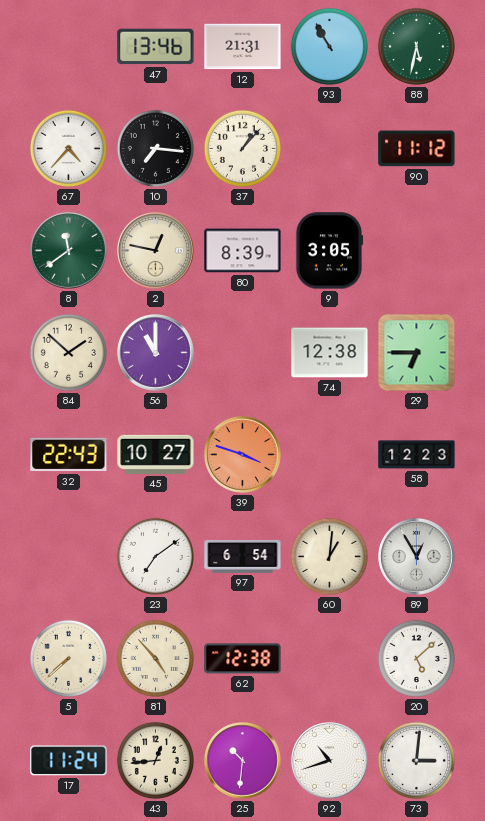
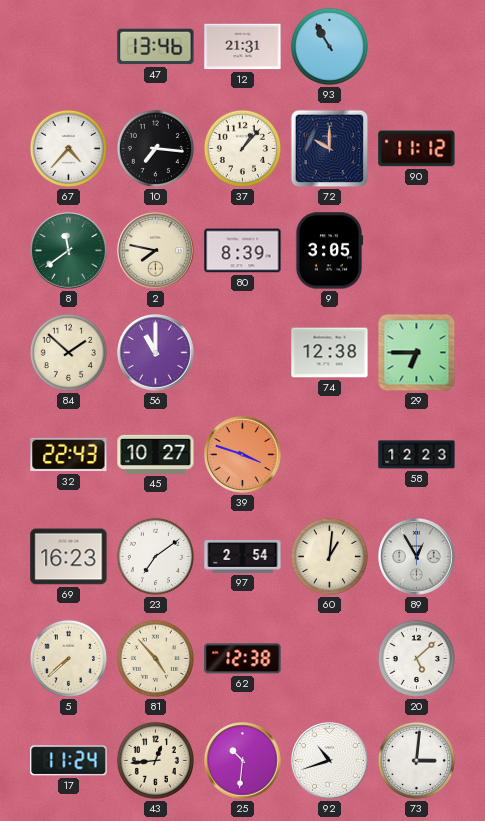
88: 5:32 -> none
72: none -> 10:00
2: 12:47 -> 7:47
69: none -> 16:23
97: 6:54 -> 2:54
